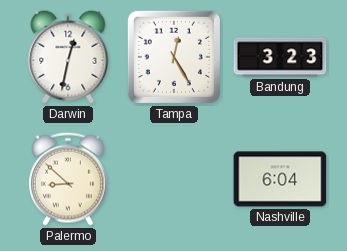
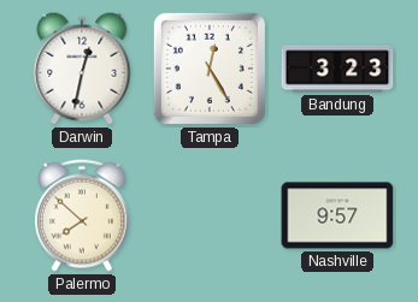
Palermo: 8:52 -> 7:52
Nashville: 6:04 -> 9:57
